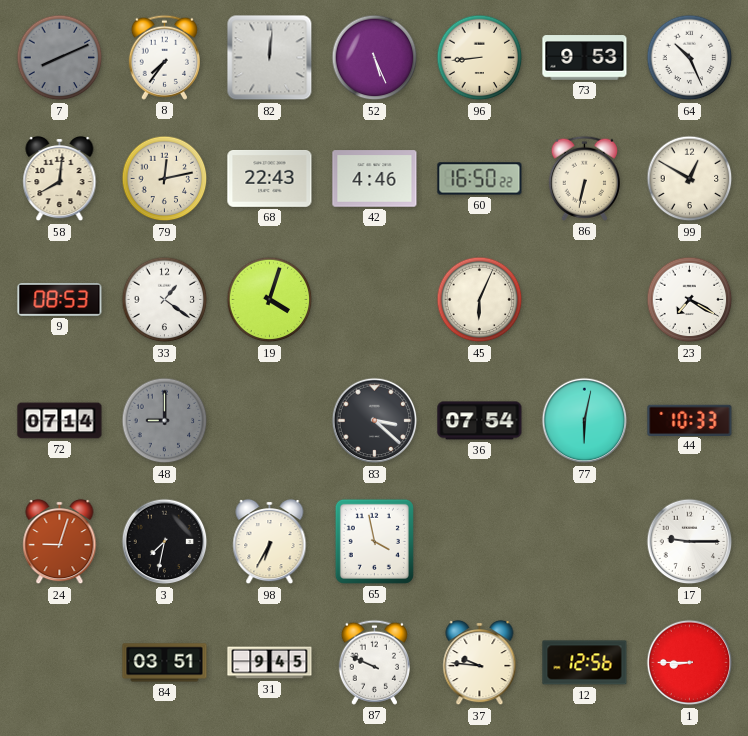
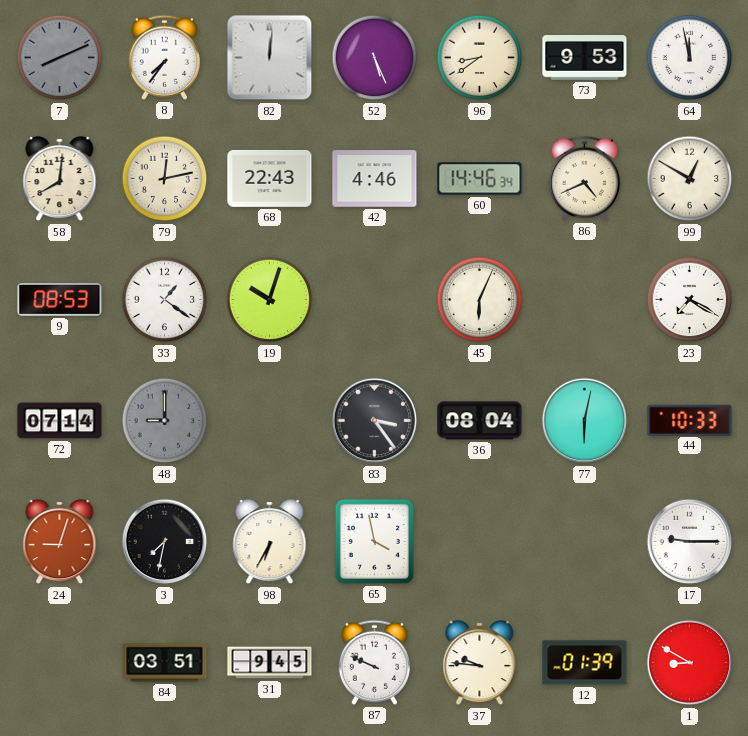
96: 8:44 -> 8:39
64: 10:26 -> 11:58
60: 16:50 -> 14:46
86: 6:32 -> 4:41
19: 4:03 -> 10:03
83: 3:22 -> 3:24
36: 07:54 -> 08:04
12: 12:56 -> 01:39
1: 8:45 -> 8:50
